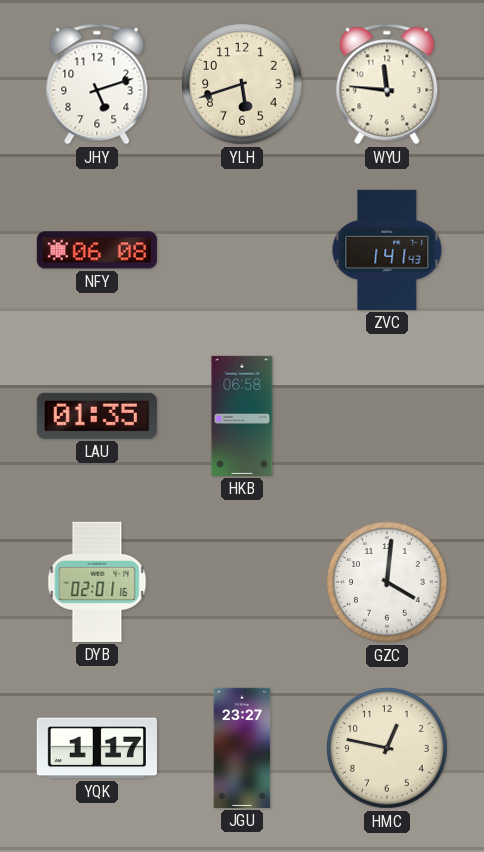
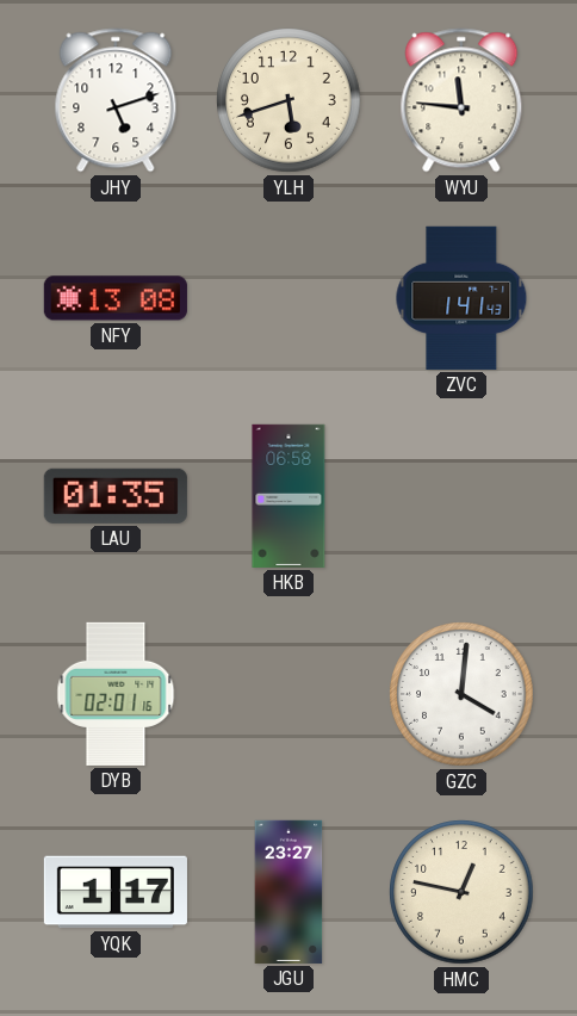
NFY: 06:08 -> 13:08
